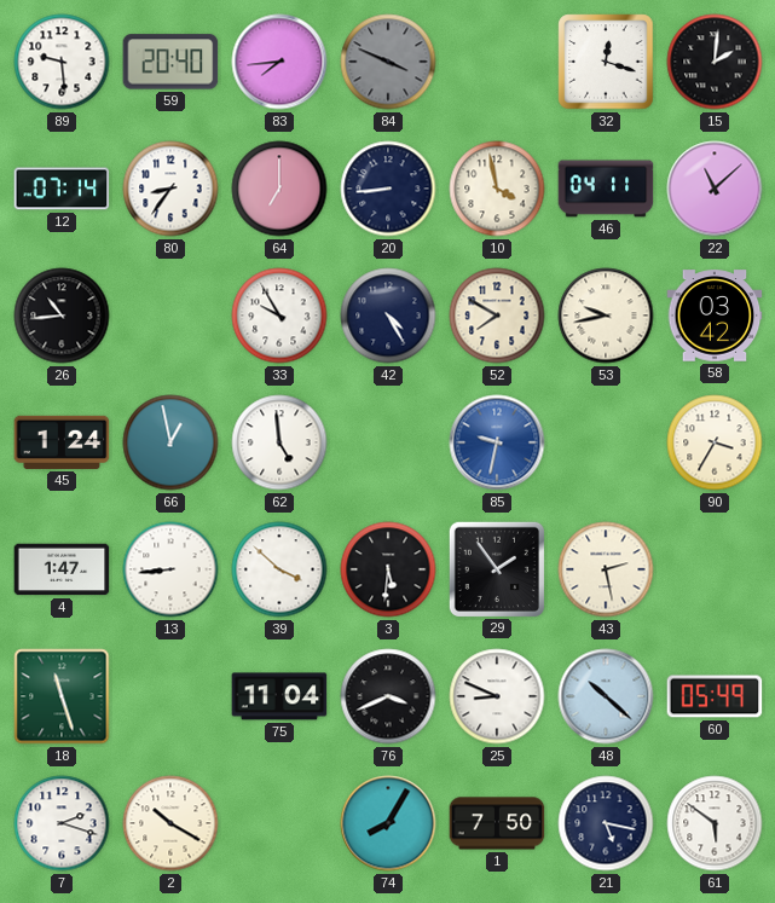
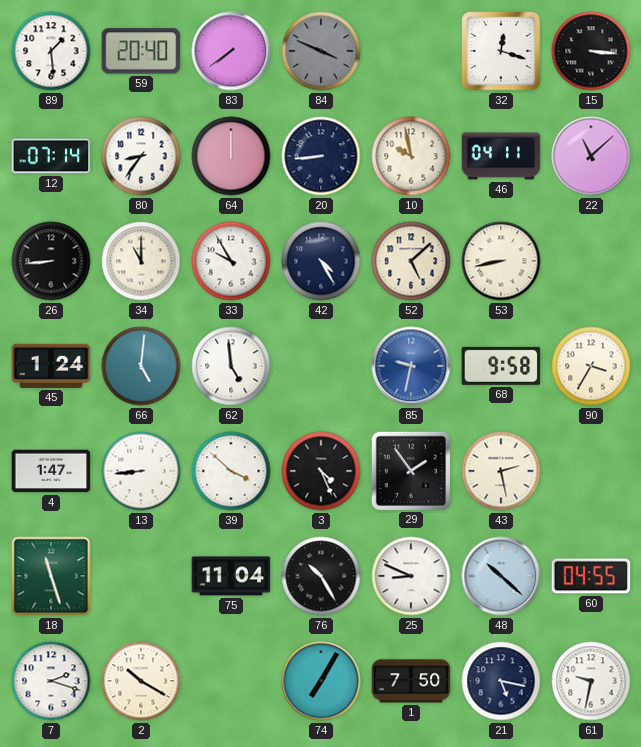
89: 9:29 -> 1:29
83: 7:44 -> 7:39
15: 2:01 -> 3:16
64: 7:00 -> 12:00
10: 3:58 -> 9:58
26: 10:44 -> 8:44
34: none -> 11:00
52: 7:50 -> 5:08
53: 9:43 -> 8:43
58: 03:42 -> none
66: 12:58 -> 5:01
68: none -> 9:58
3: 5:31 -> 4:26
76: 3:41 -> 10:25
60: 05:49 -> 04:55
74: 8:05 -> 7:05
61: 5:51 -> 9:32
